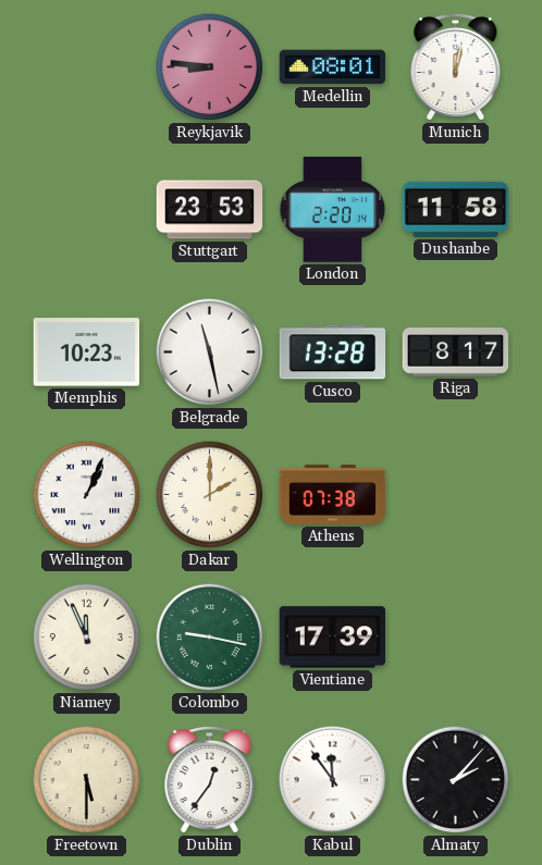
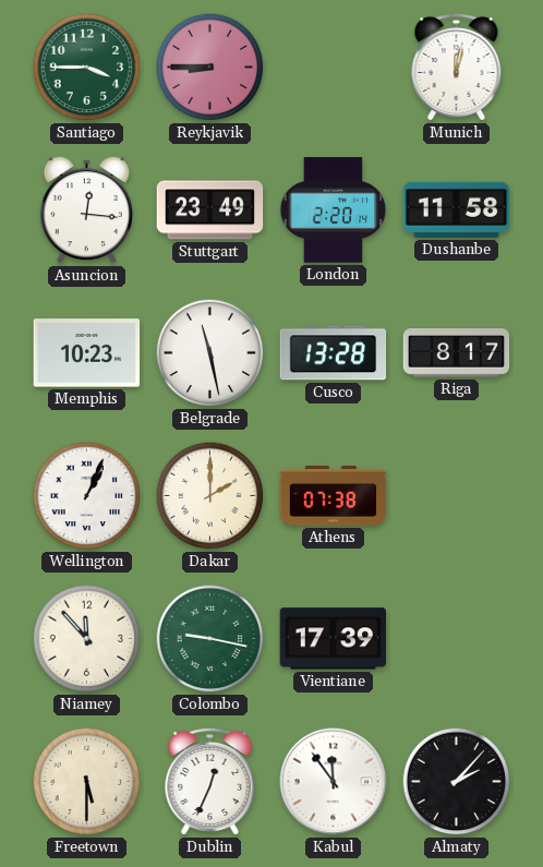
Santiago: none -> 3:45
Reykjavik: 8:46 -> 8:45
Medellin: 08:01 -> none
Asuncion: none -> 12:16
Stuttgart: 23:53 -> 23:49
Niamey: 11:56 -> 11:53
Dublin: 12:36 -> 12:34
